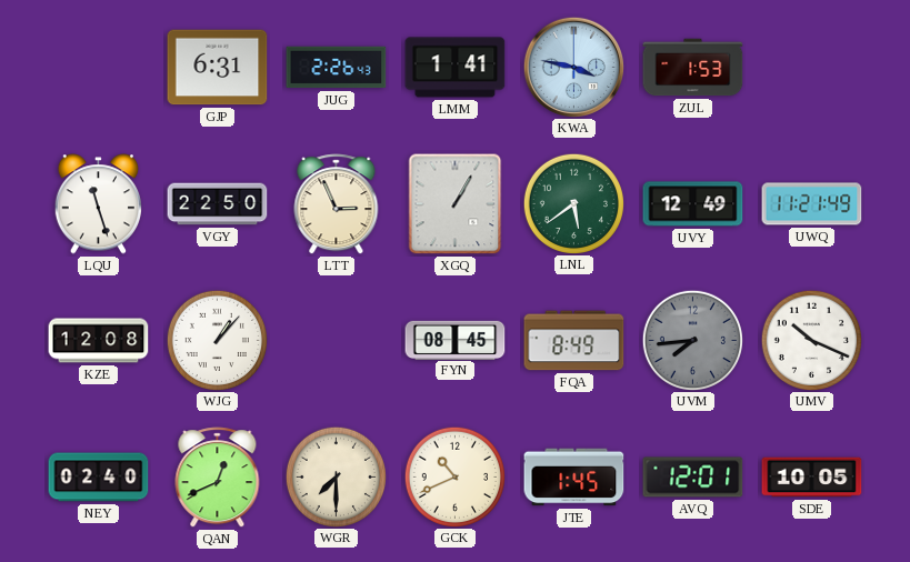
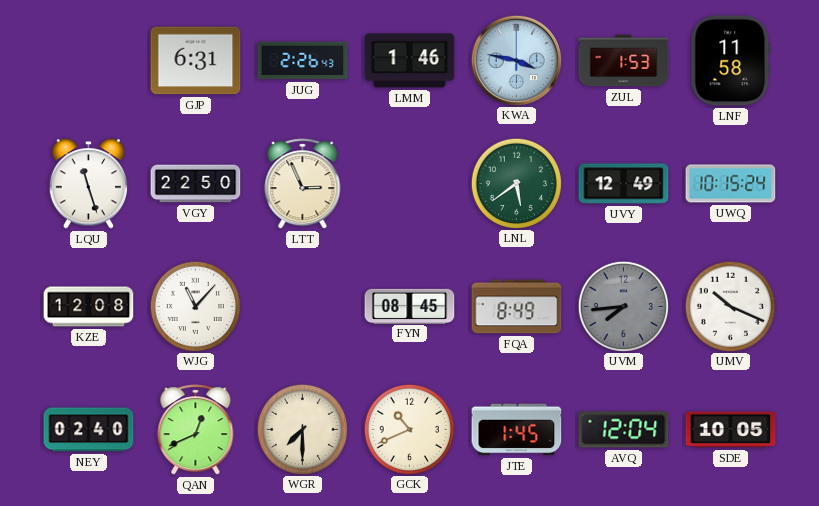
LMM: 1:41 -> 1:46
LNF: none -> 11:58
XGQ: 1:05 -> none
UWQ: 11:21 -> 10:15
WJG: 1:07 -> 11:07
AVQ: 12:01 -> 12:04
